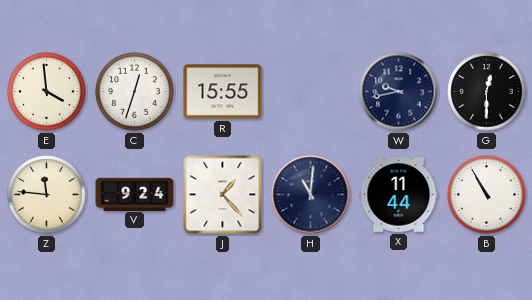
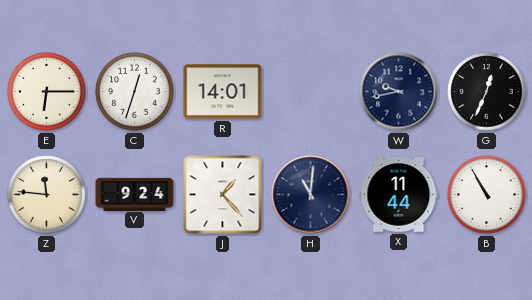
E: 3:59 -> 6:15
R: 15:55 -> 14:01
G: 12:30 -> 12:34
